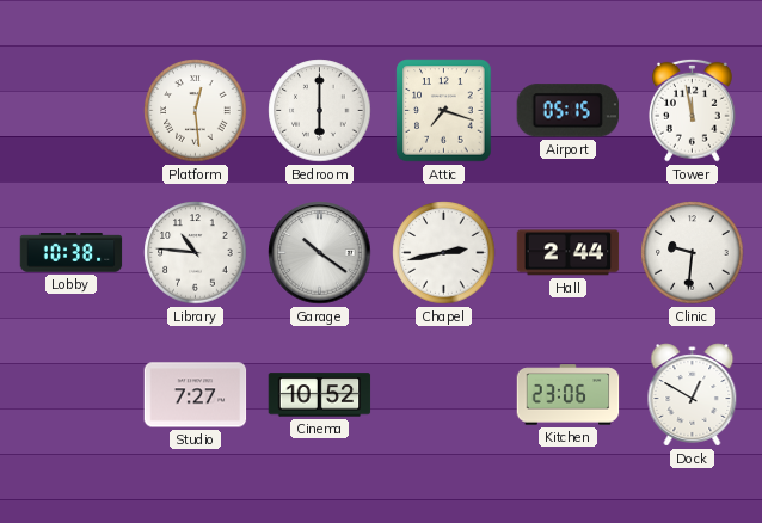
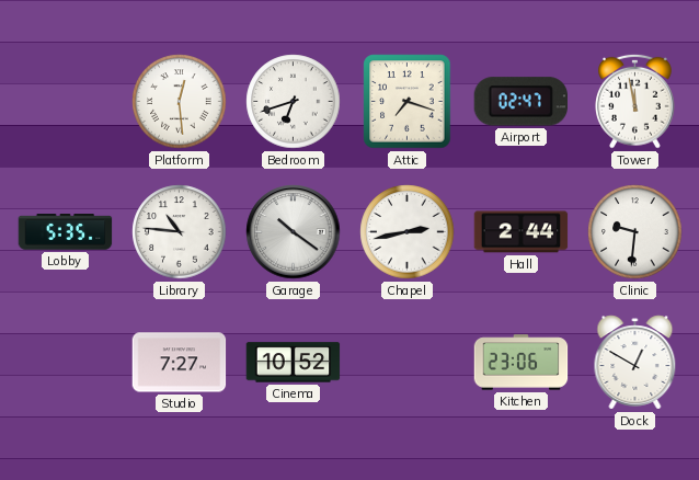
Bedroom: 6:00 -> 6:42
Airport: 05:15 -> 02:47
Lobby: 10:38 -> 5:35
